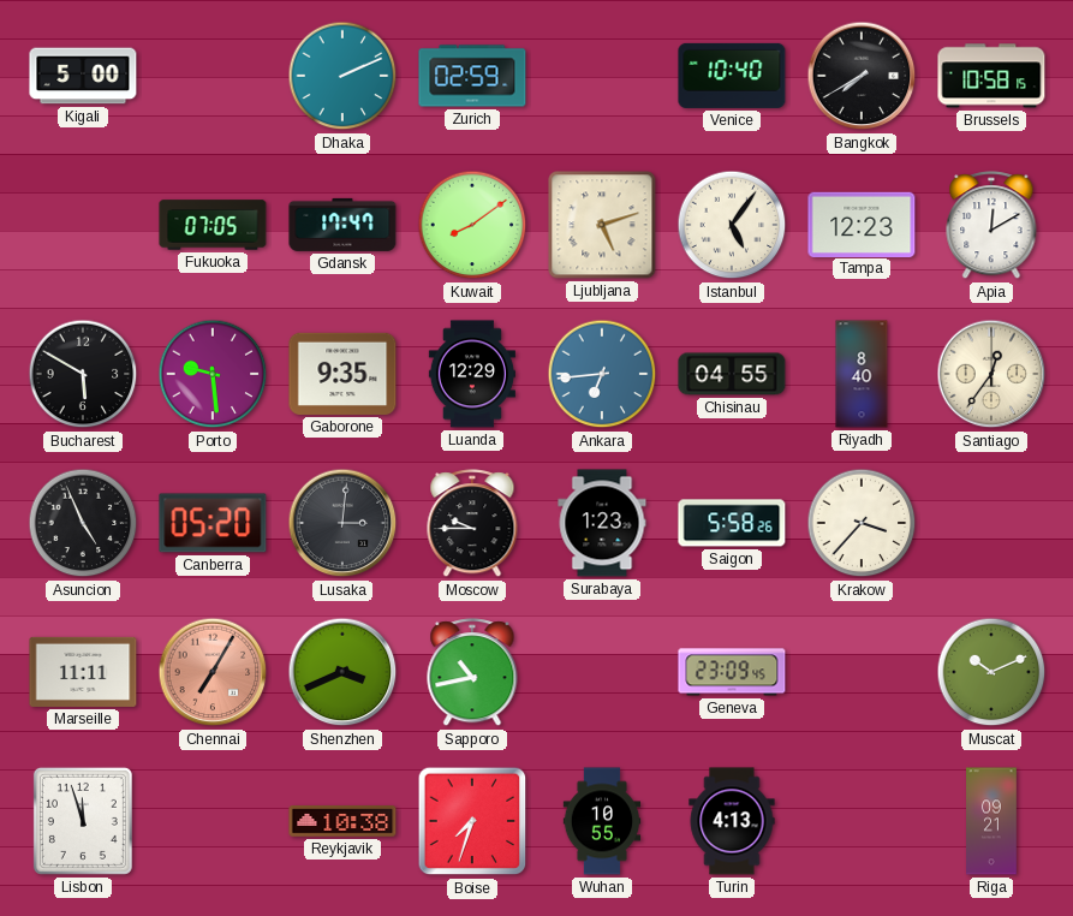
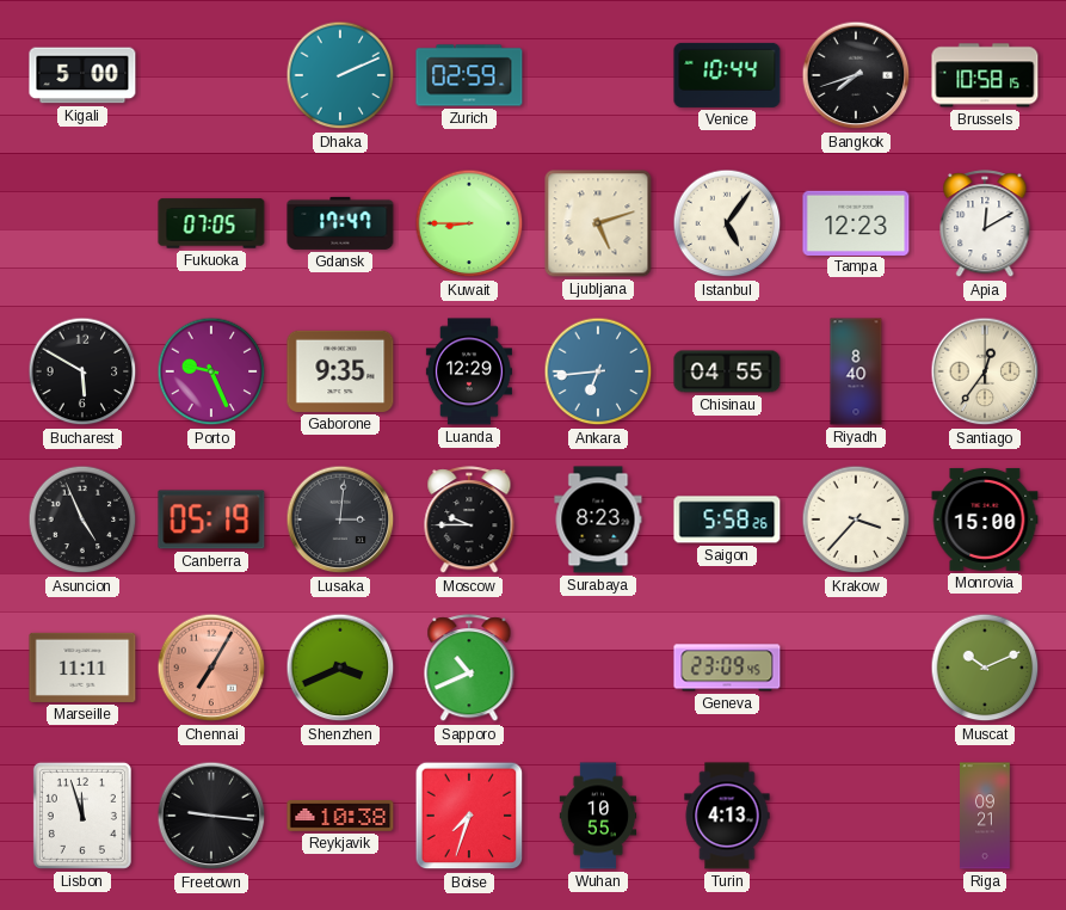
Venice: 10:40 -> 10:44
Bangkok: 7:40 -> 7:42
Kuwait: 8:09 -> 8:45
Porto: 9:29 -> 9:26
Canberra: 05:20 -> 05:19
Surabaya: 1:23 -> 8:23
Monrovia: none -> 15:00
Sapporo: 10:43 -> 10:41
Freetown: none -> 9:16
